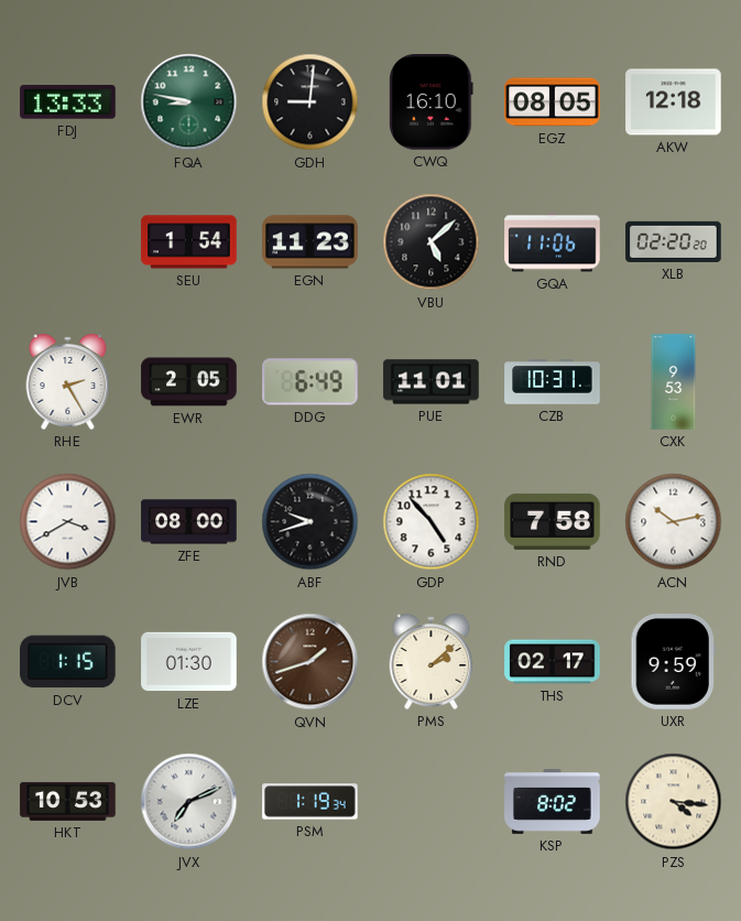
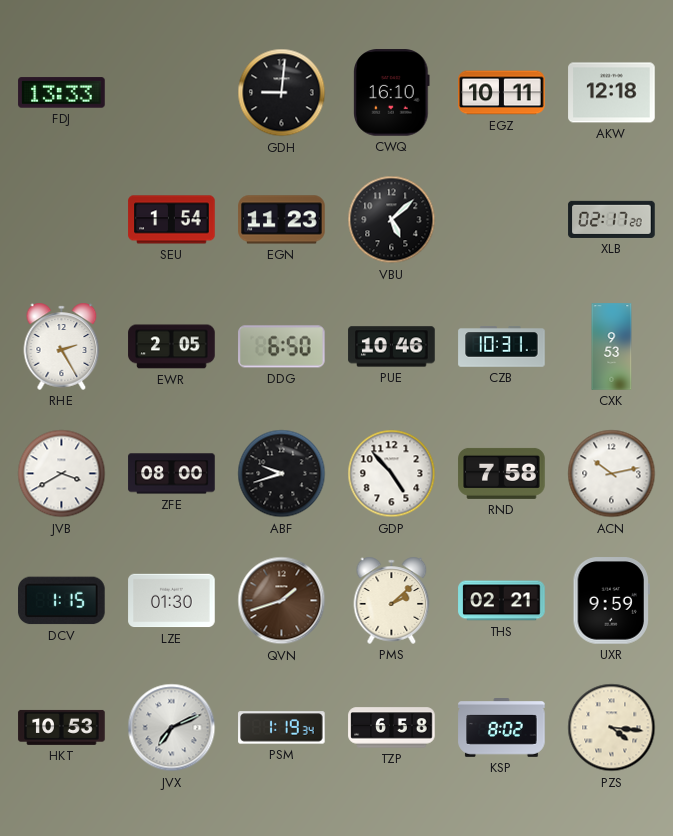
FQA: 8:47 -> none
EGZ: 08:05 -> 10:11
GQA: 11:06 -> none
XLB: 02:20 -> 02:17
DDG: 6:49 -> 6:50
PUE: 11:01 -> 10:46
THS: 02:17 -> 02:21
TZP: none -> 6:58
